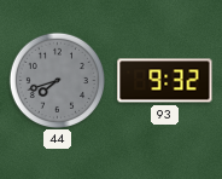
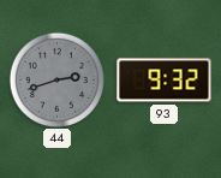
44: 7:42 -> 2:42
